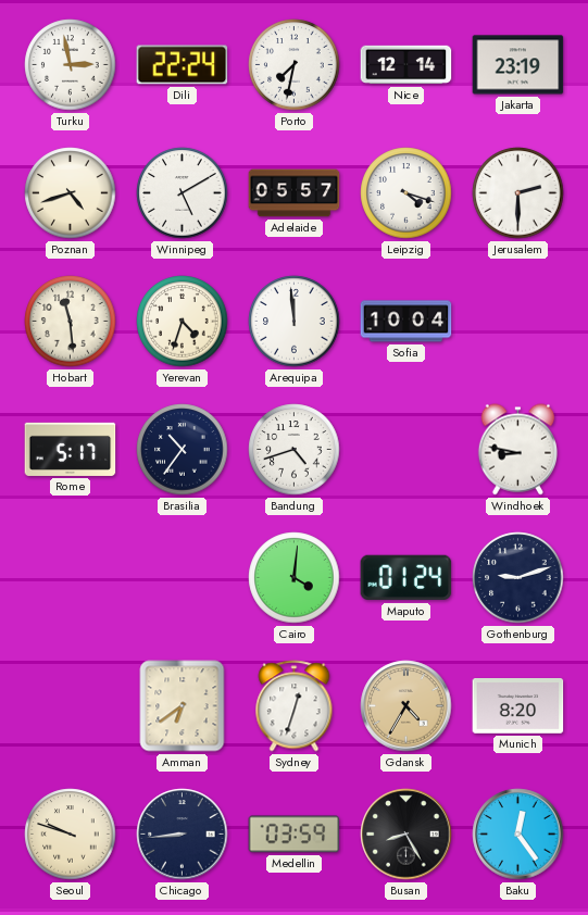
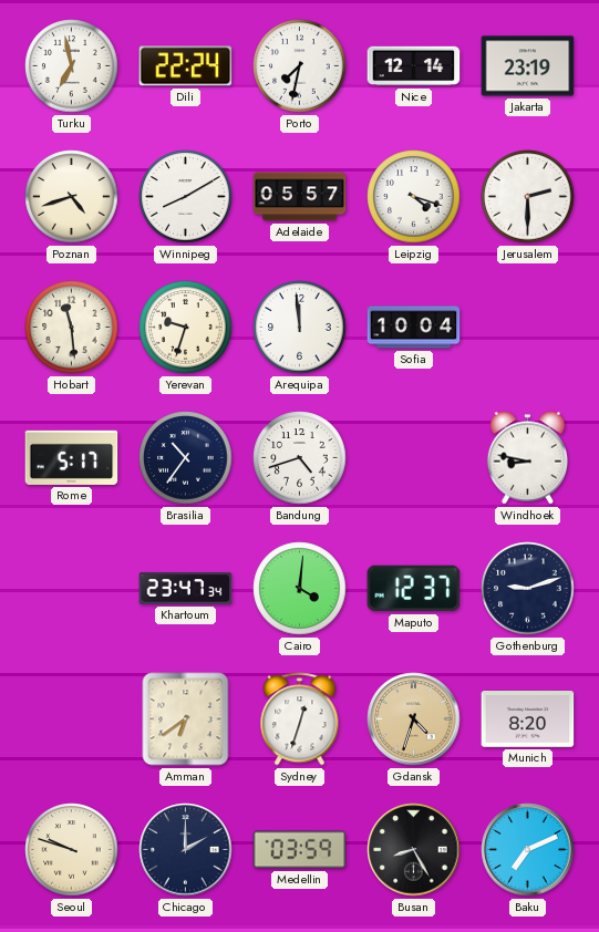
Turku: 2:58 -> 6:58
Winnipeg: 5:10 -> 8:10
Yerevan: 4:33 -> 9:33
Khartoum: none -> 23:47
Maputo: 01:24 -> 12:37
Gdansk: 4:35 -> 4:33
Chicago: 8:44 -> 2:00
Baku: 12:24 -> 7:11
